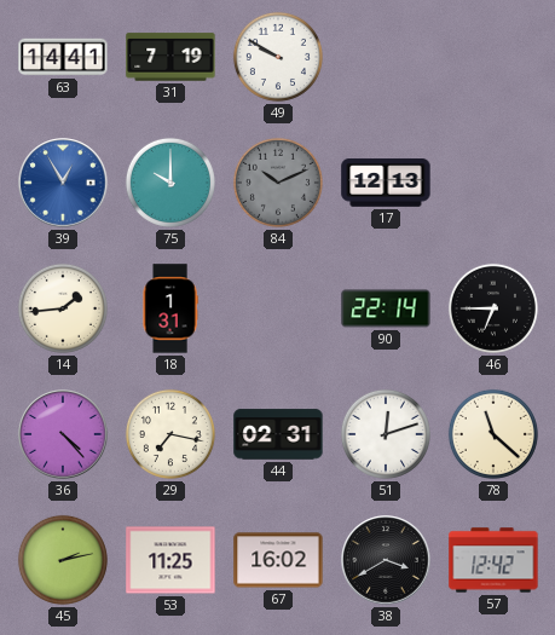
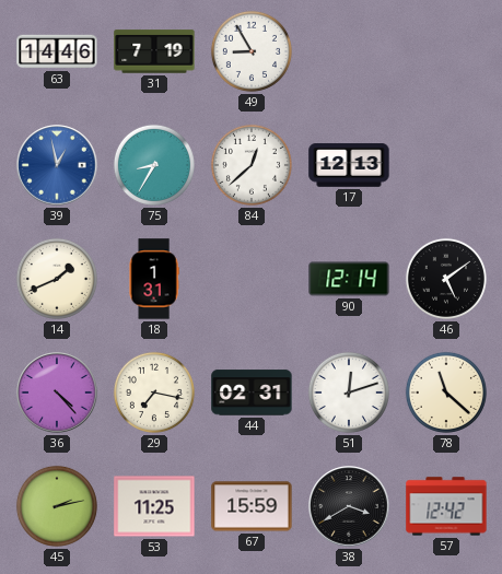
63: 14:41 -> 14:46
49: 9:50 -> 8:55
39: 12:55 -> 12:58
75: 10:00 -> 8:35
84: 10:11 -> 12:38
84 dial: grey -> white
14: 1:44 -> 1:41
90: 22:14 -> 12:14
46: 6:45 -> 5:09
67: 16:02 -> 15:59
